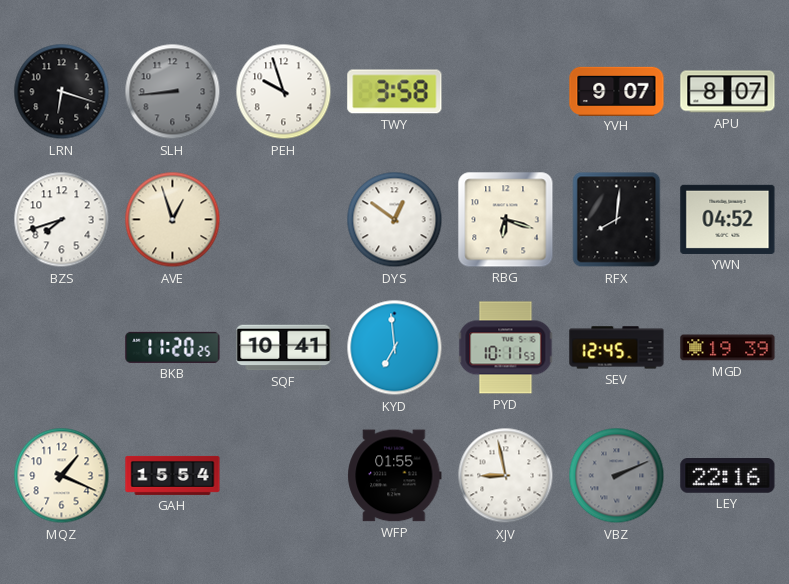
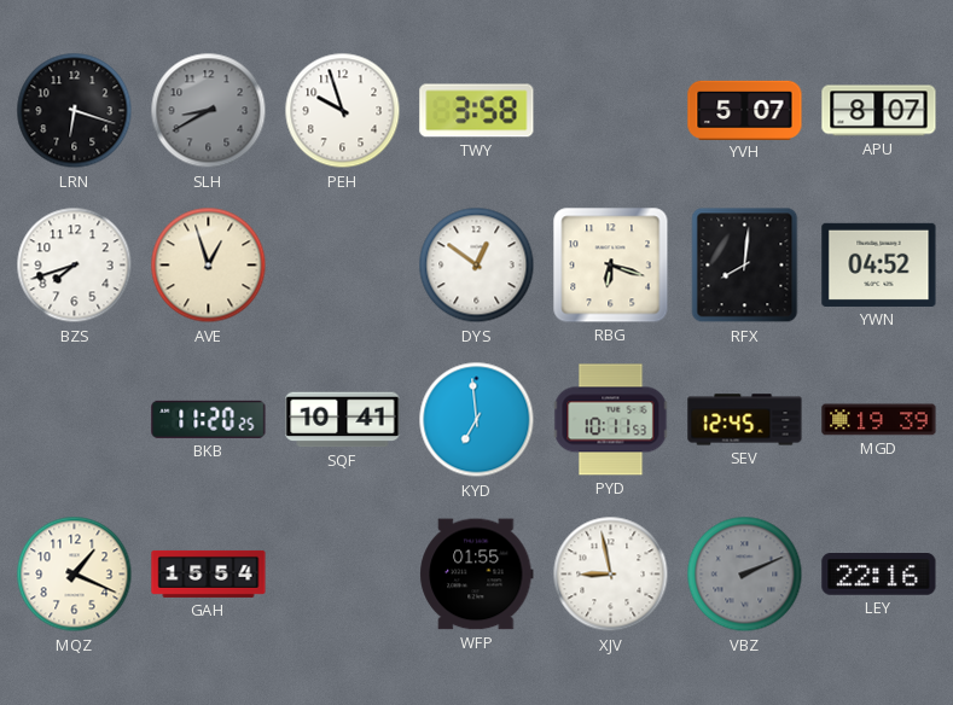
SLH: 8:44 -> 8:40
YVH: 9:07 -> 5:07
